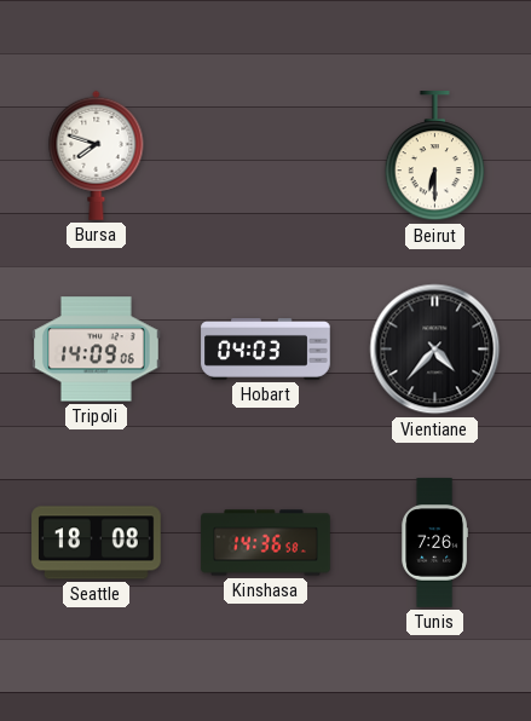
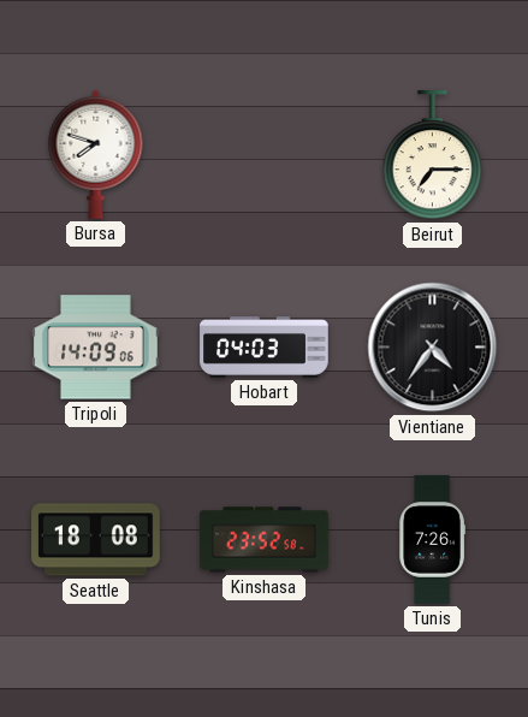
Beirut: 6:30 -> 7:15
Vientiane: 4:37 -> 4:36
Kinshasa: 14:36 -> 23:52
